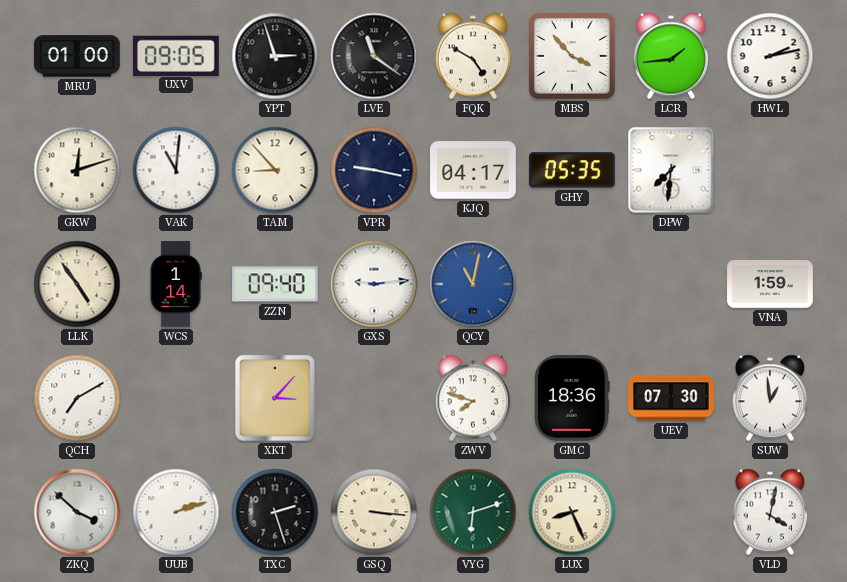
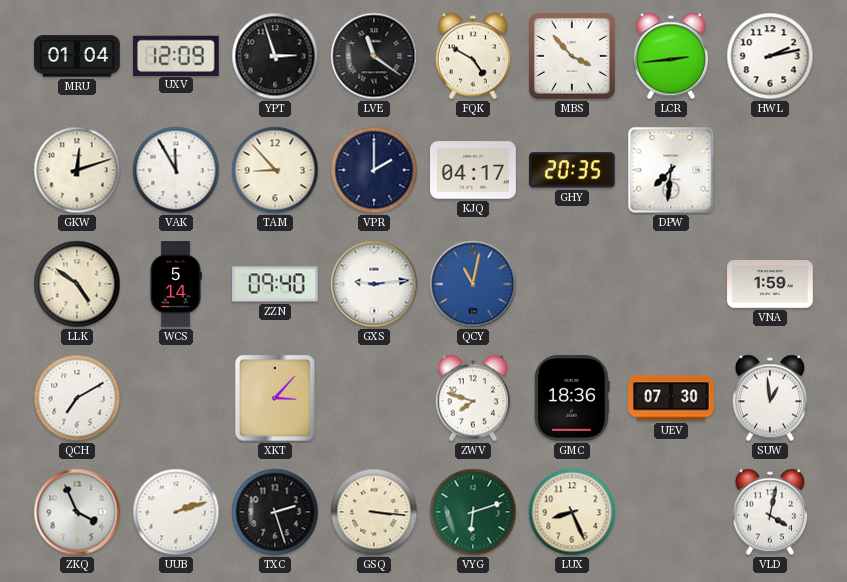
MRU: 01:00 -> 01:04
UXV: 09:05 -> 12:09
LCR: 1:44 -> 2:44
VAK: 11:01 -> 11:55
VPR: 9:17 -> 2:00
GHY: 05:35 -> 20:35
LLK: 4:54 -> 4:51
WCS: 1:14 -> 5:14
ZKQ: 3:52 -> 3:56
